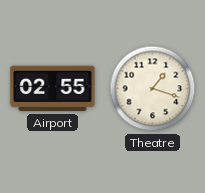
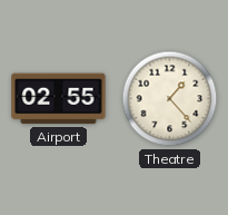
Theatre: 1:18 -> 1:23
